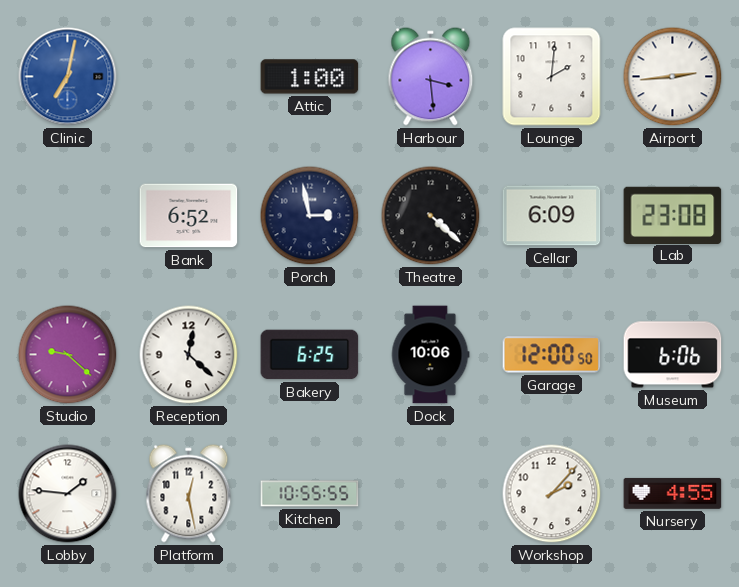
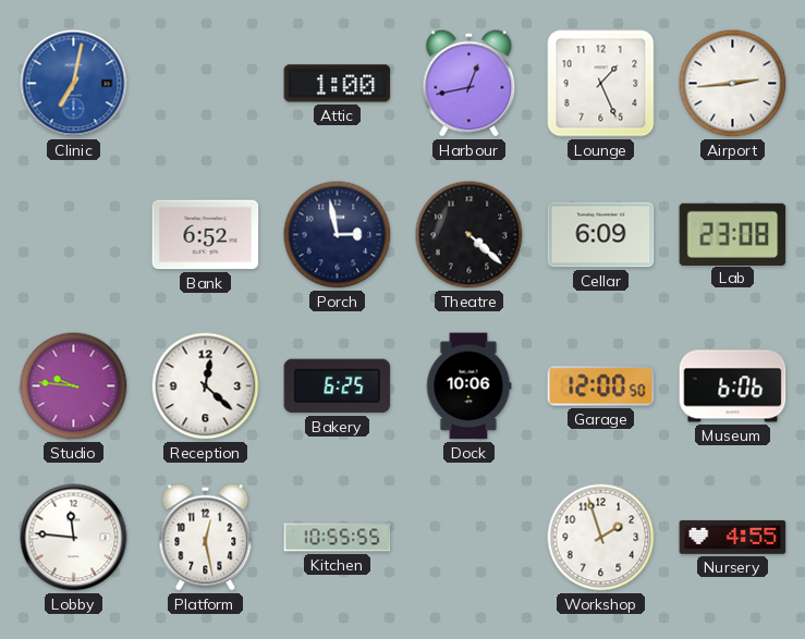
Harbour: 3:29 -> 12:43
Lounge: 2:01 -> 1:26
Studio: 9:22 -> 9:46
Lobby: 1:46 -> 11:46
Workshop: 2:07 -> 1:57
